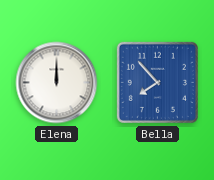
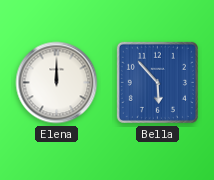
Bella: 7:53 -> 5:53
